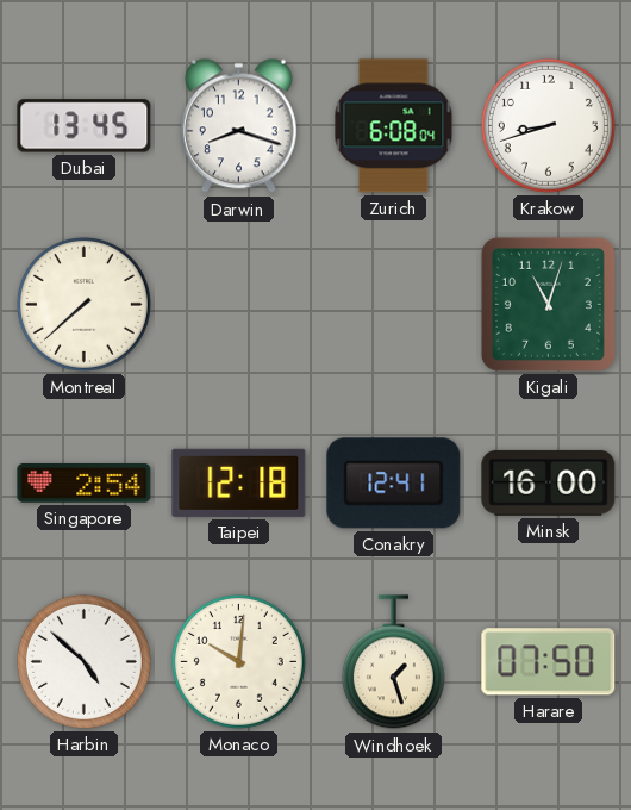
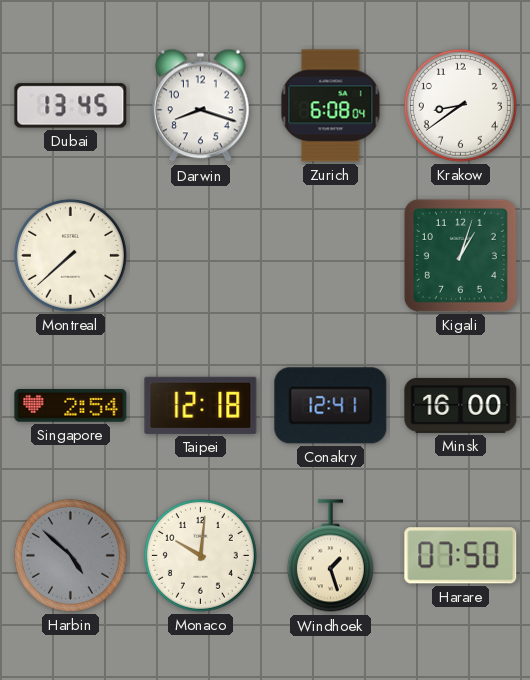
Krakow: 8:42 -> 8:39
Kigali: 11:03 -> 1:03
Harbin dial: white -> grey
